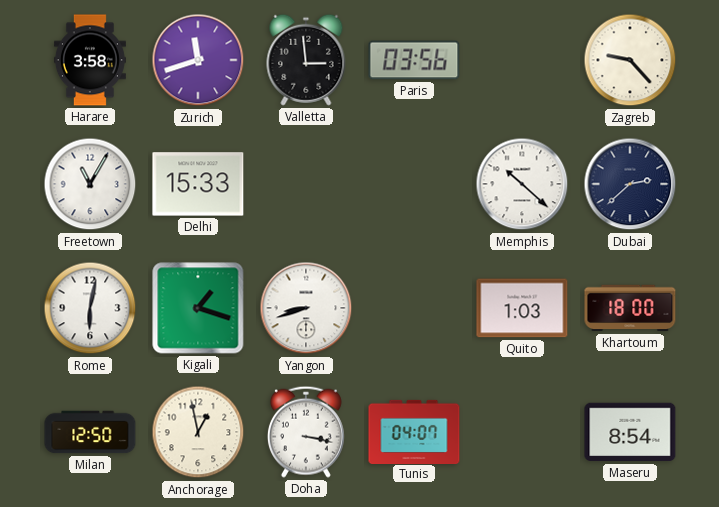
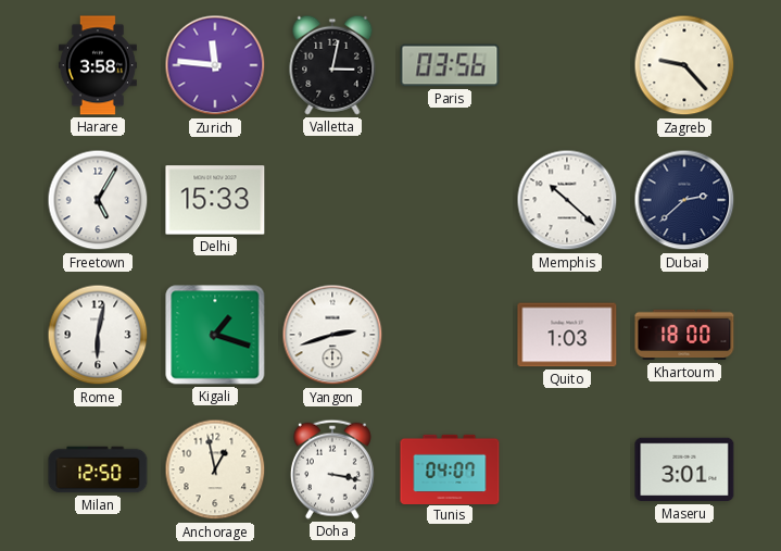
Zurich: 11:42 -> 11:46
Valletta: 2:59 -> 3:02
Freetown: 11:05 -> 5:05
Yangon: 8:42 -> 2:42
Maseru: 8:54 -> 3:01
